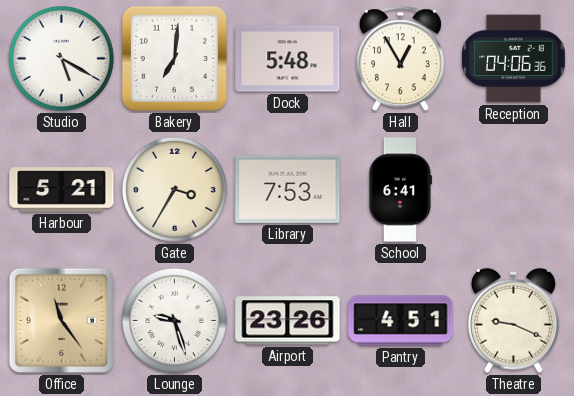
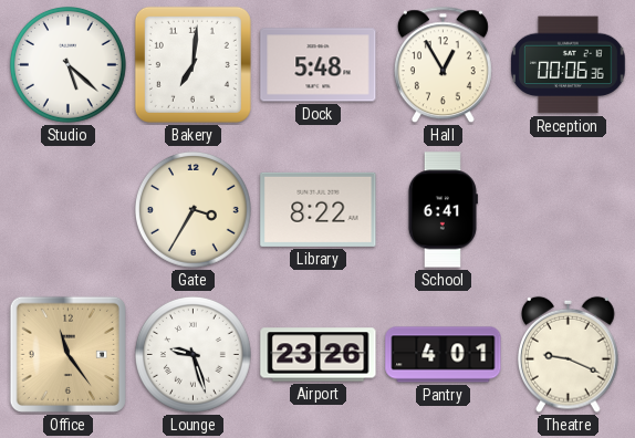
Studio: 5:20 -> 5:22
Reception: 04:06 -> 00:06
Harbour: 5:21 -> none
Library: 7:53 -> 8:22
Pantry: 4:51 -> 4:01
